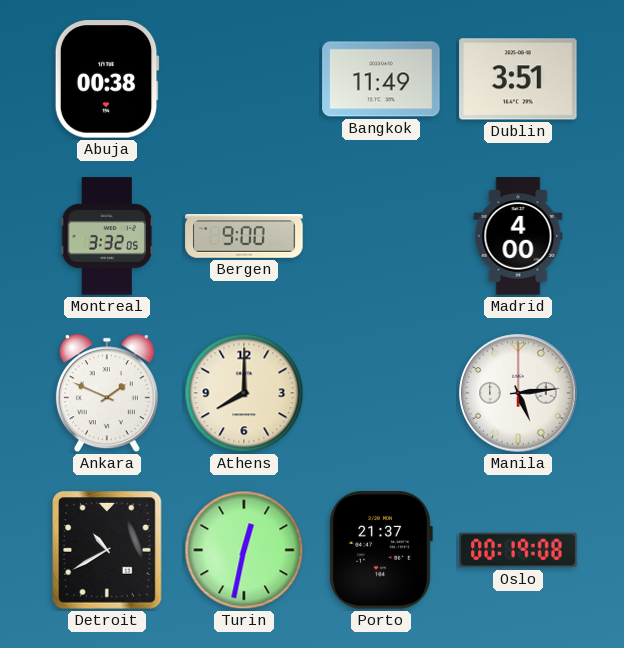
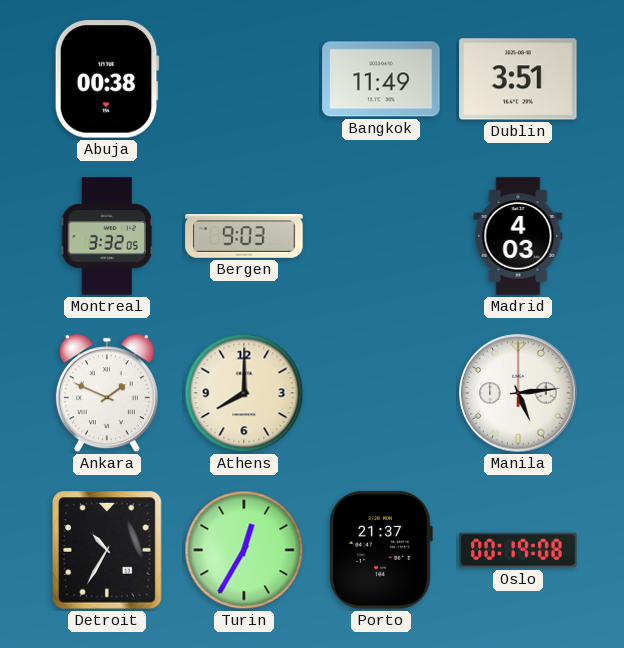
Bergen: 9:00 -> 9:03
Madrid: 4:00 -> 4:03
Detroit: 10:40 -> 10:35
Turin: 12:32 -> 12:35
